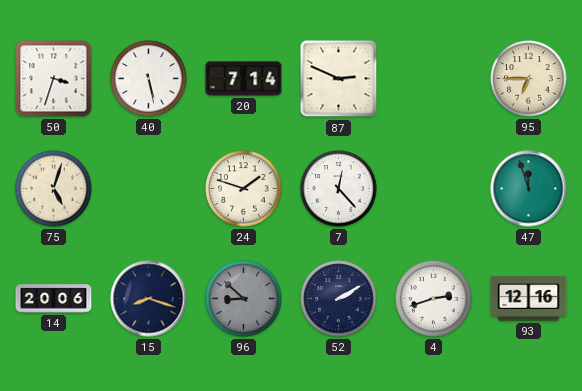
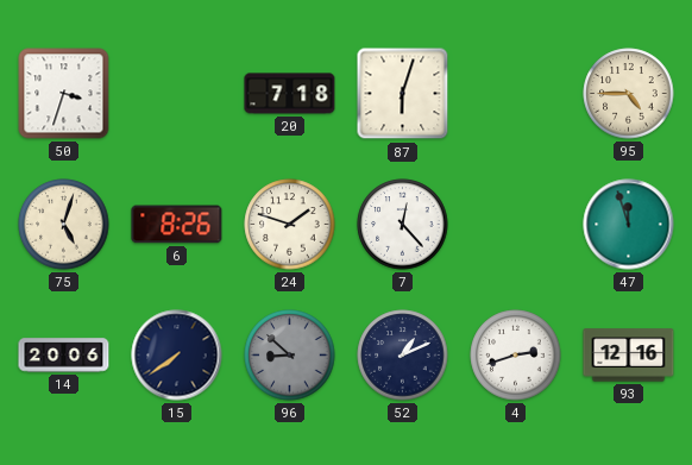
40: 5:28 -> none
20: 7:14 -> 7:18
87: 2:49 -> 6:03
95: 6:45 -> 4:45
6: none -> 8:26
15: 8:18 -> 7:39
52: 2:10 -> 1:11
